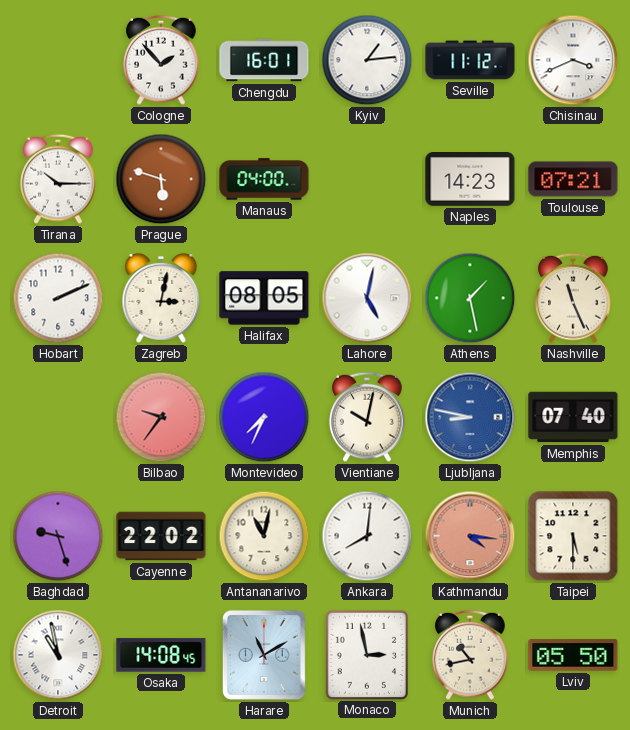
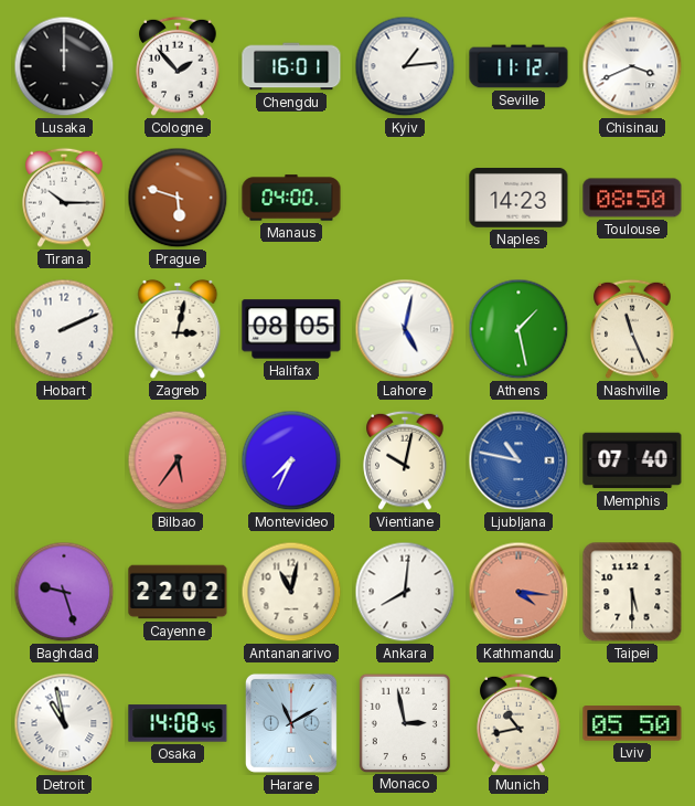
Lusaka: none -> 12:00
Toulouse: 07:21 -> 08:50
Bilbao: 9:36 -> 5:36
Ljubljana: 8:47 -> 10:47
